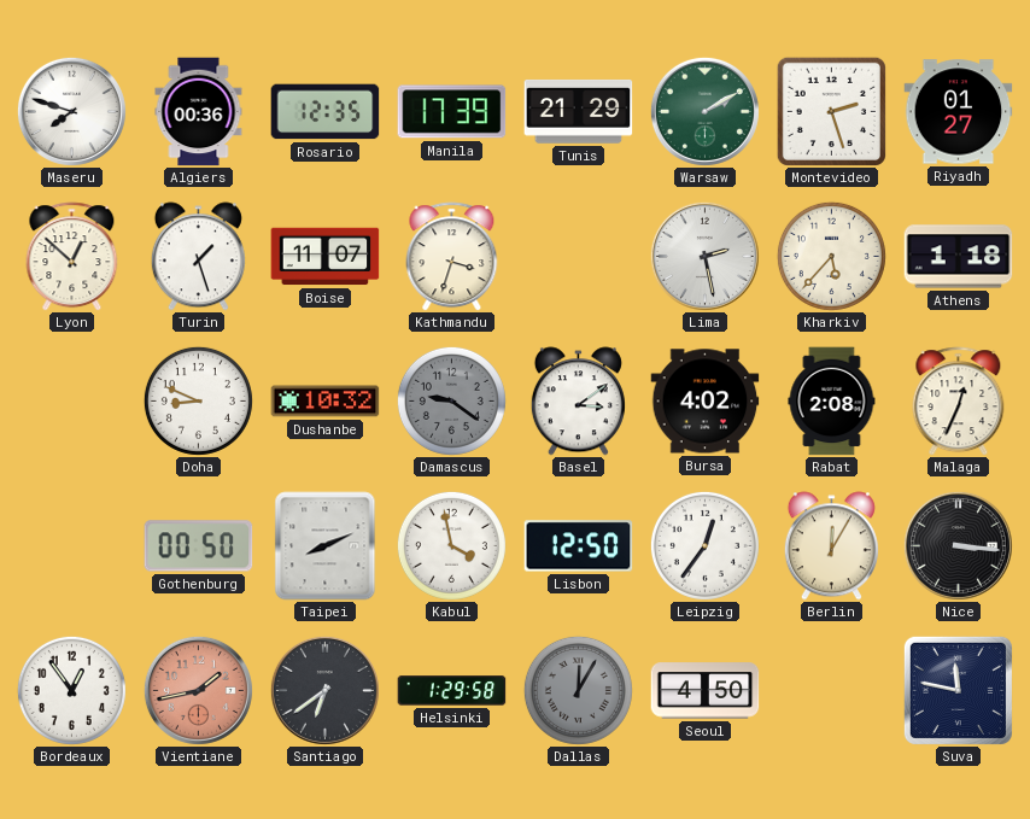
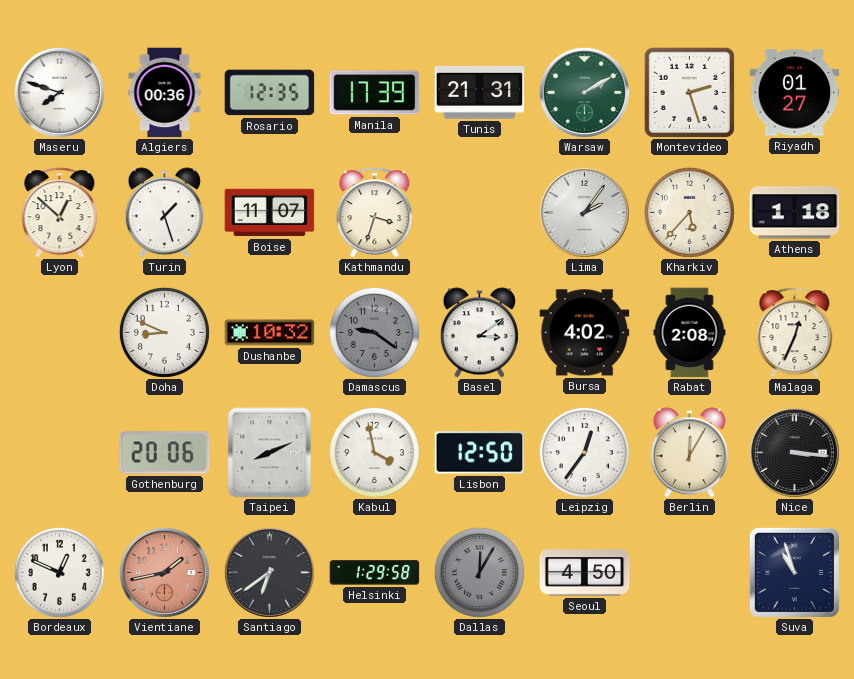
Tunis: 21:29 -> 21:31
Lima: 2:28 -> 2:06
Gothenburg: 00:50 -> 20:06
Bordeaux: 12:54 -> 12:49
Suva: 11:47 -> 10:57
